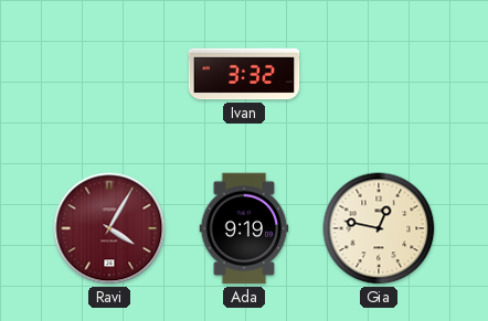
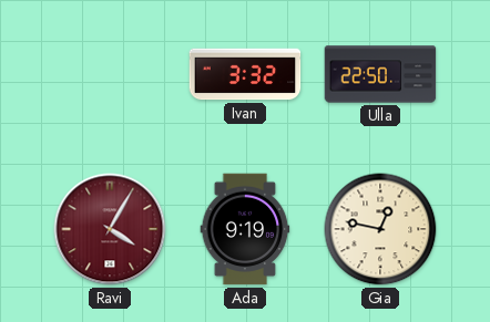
Ulla: none -> 22:50
